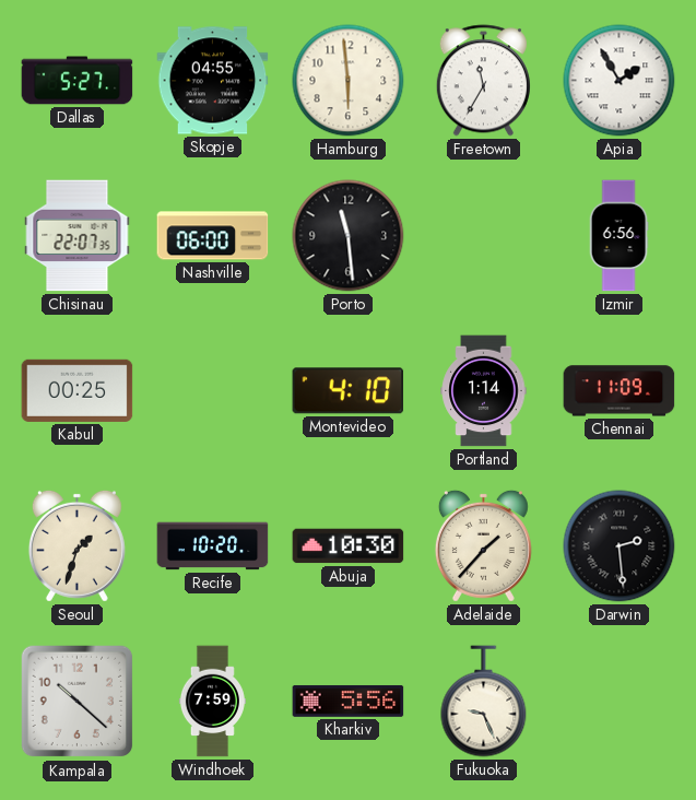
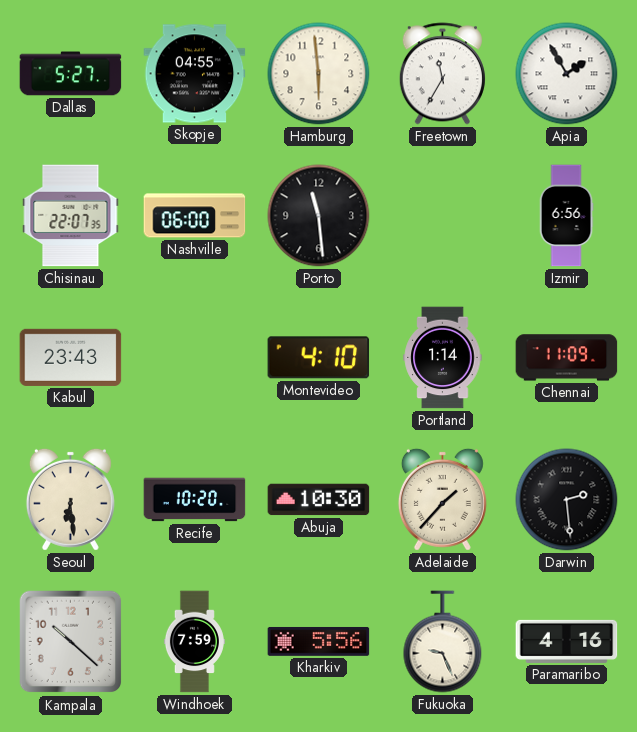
Kabul: 00:25 -> 23:43
Seoul: 1:33 -> 6:29
Paramaribo: none -> 4:16
